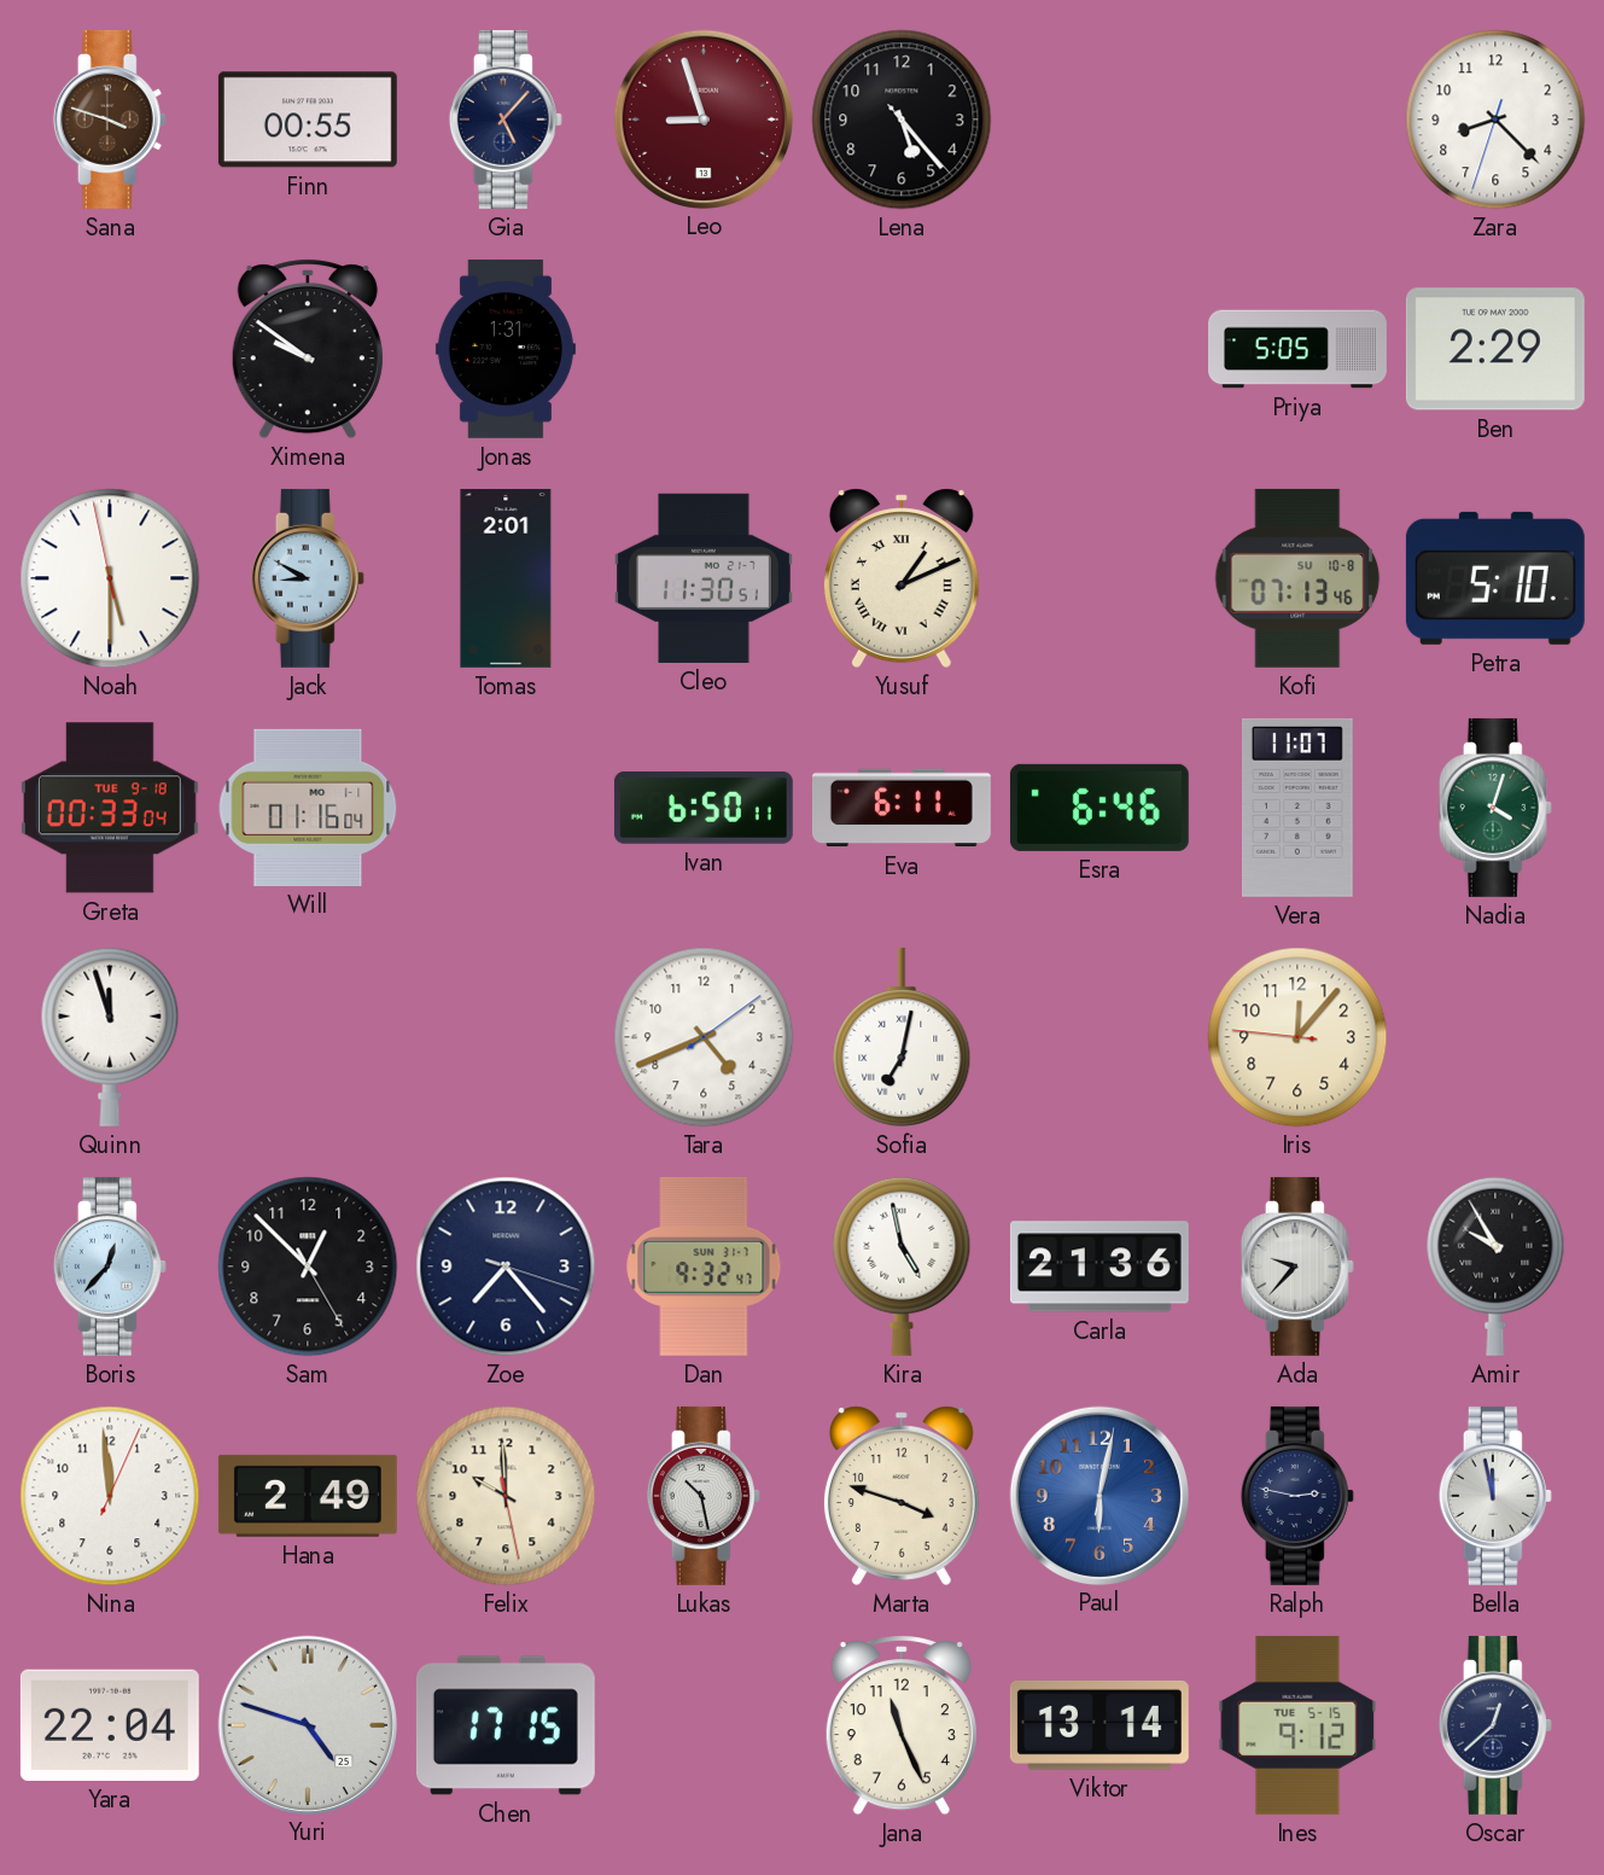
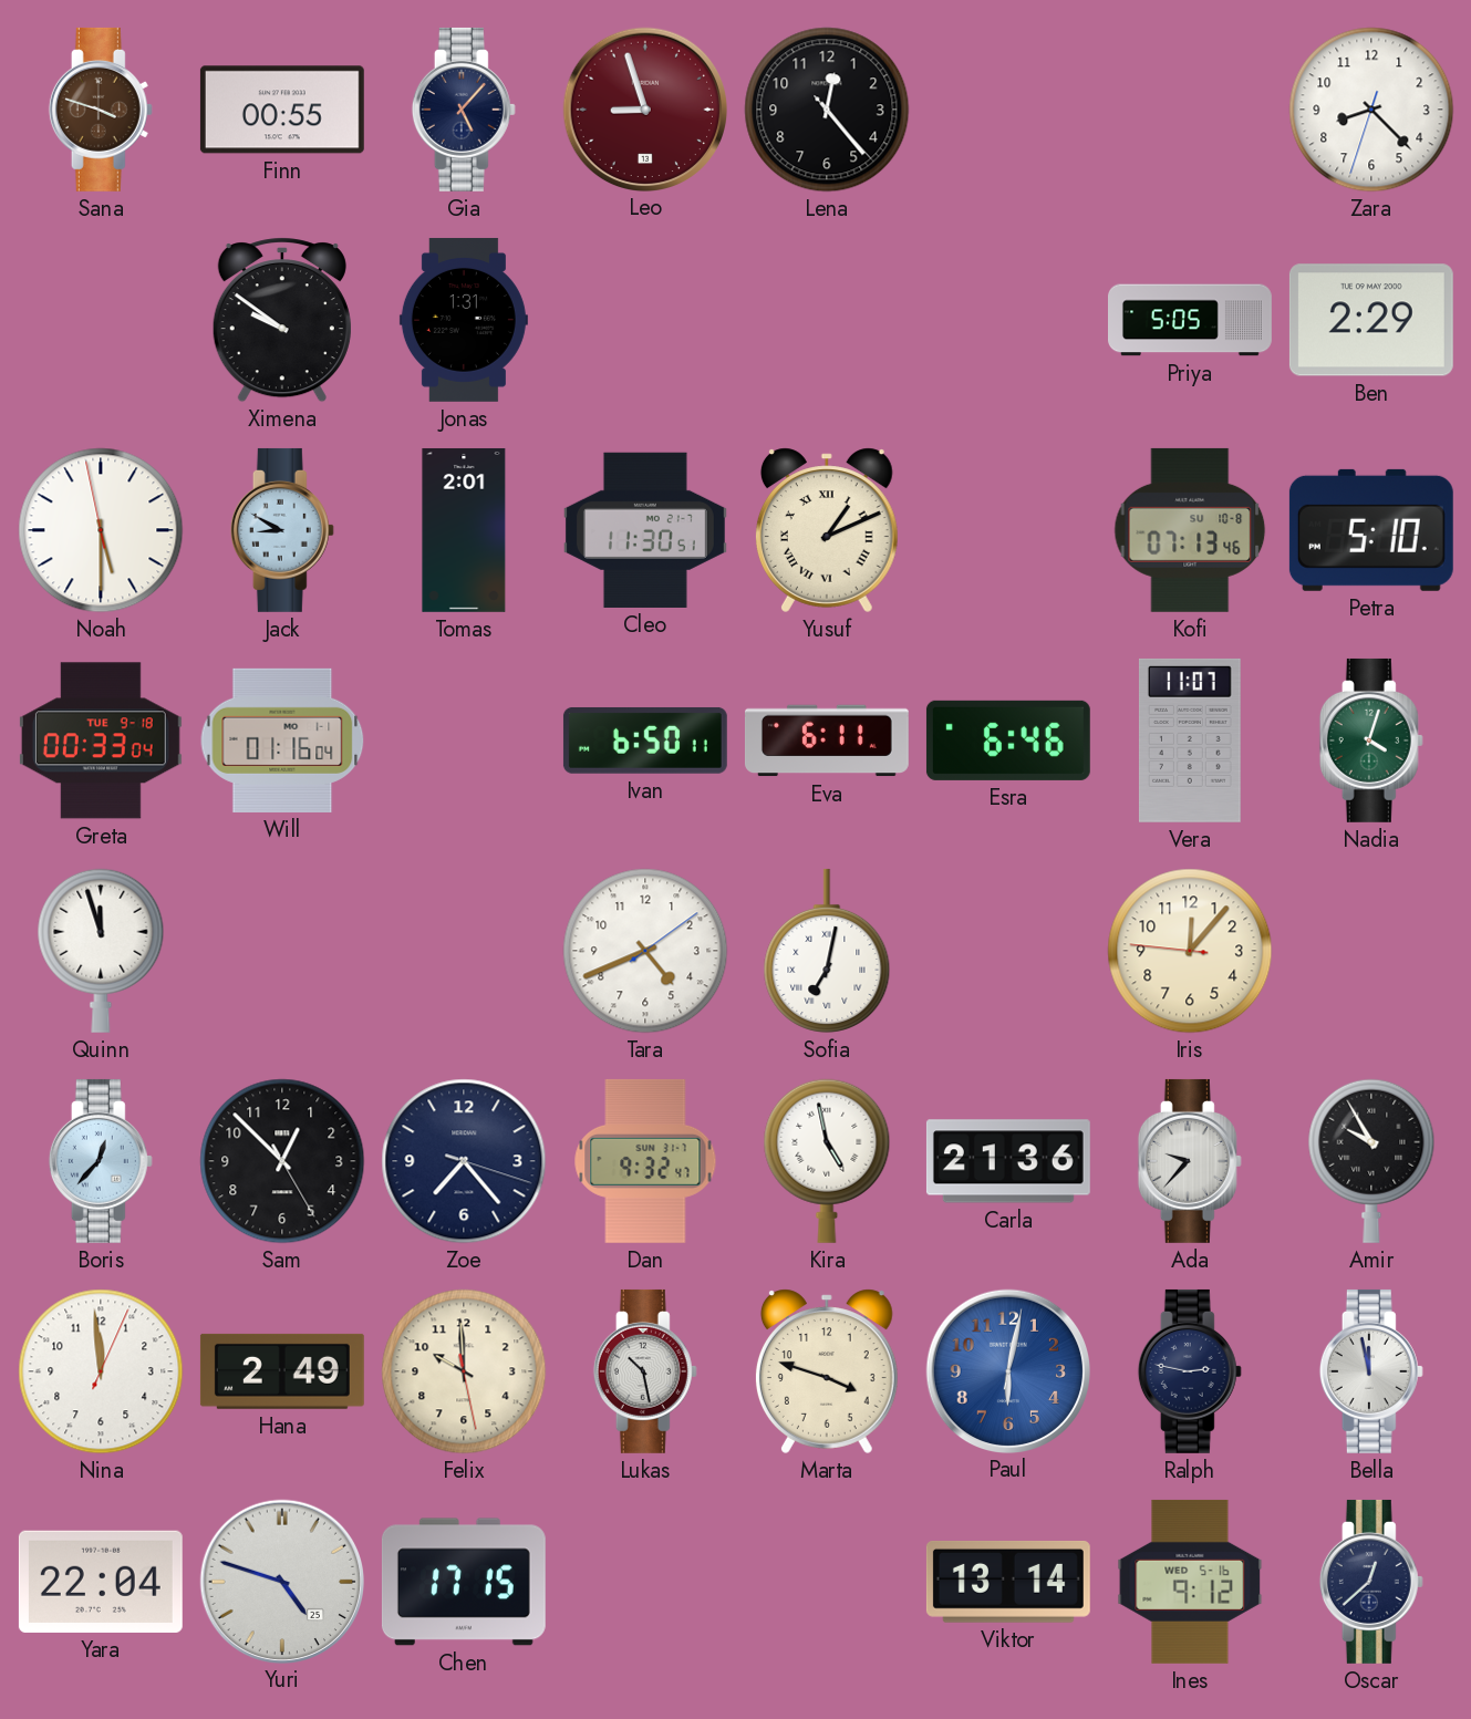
Lena: 5:23 -> 12:23
Jana: 11:26 -> none
Ines date: TUE 5-15 -> WED 5-16
